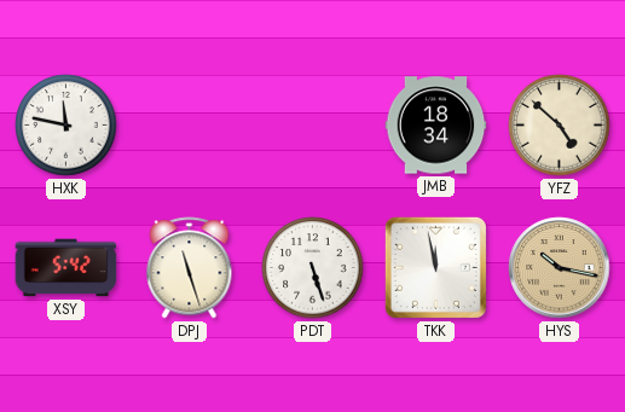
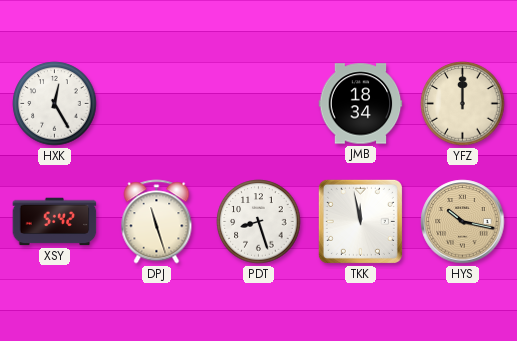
HXK: 11:47 -> 12:25
YFZ: 4:52 -> 12:00
PDT: 5:27 -> 8:27
